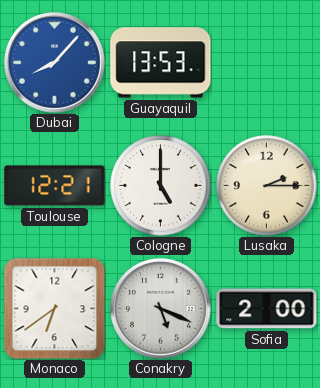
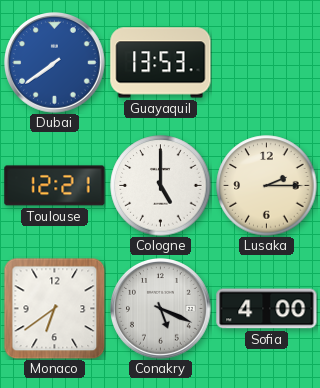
Dubai: 8:07 -> 7:39
Sofia: 2:00 -> 4:00
